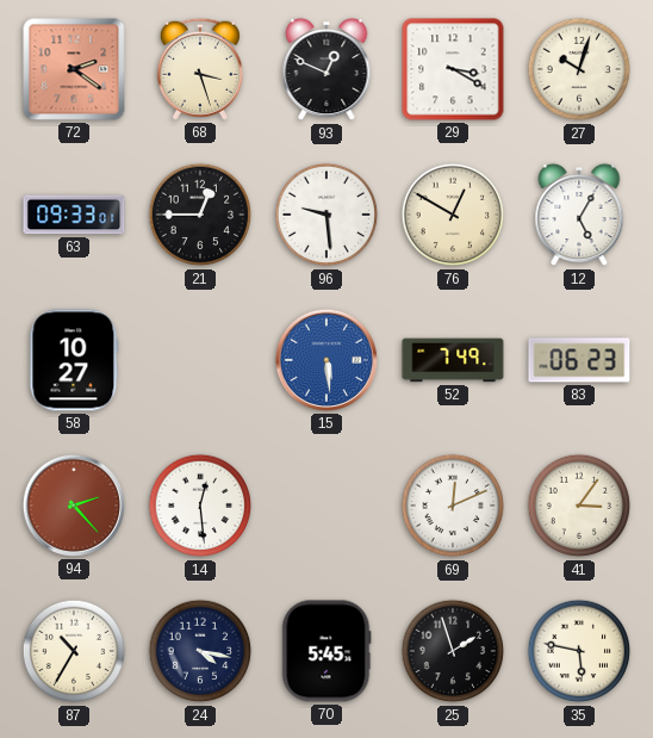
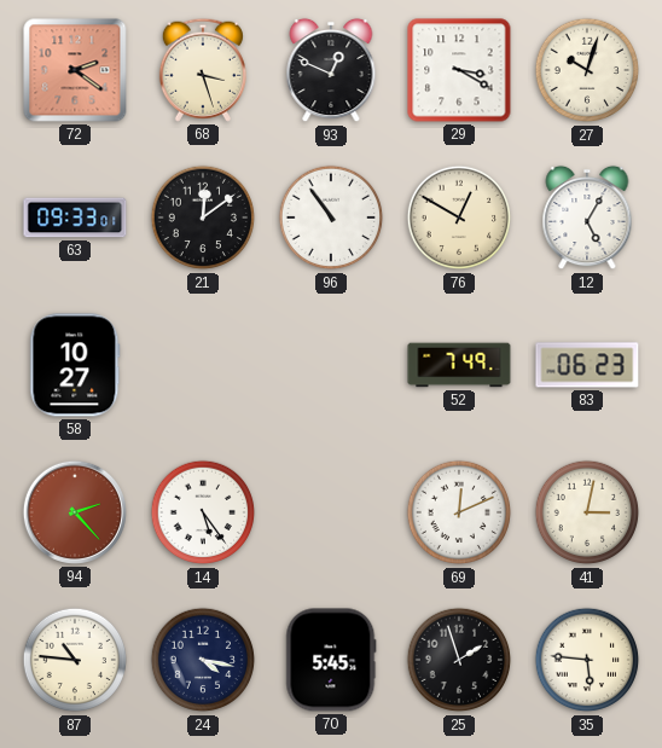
21: 12:45 -> 12:09
96: 9:29 -> 10:54
15: 5:29 -> none
14: 12:29 -> 5:24
41: 3:06 -> 3:02
87: 10:35 -> 10:46
35: 5:47 -> 5:46
